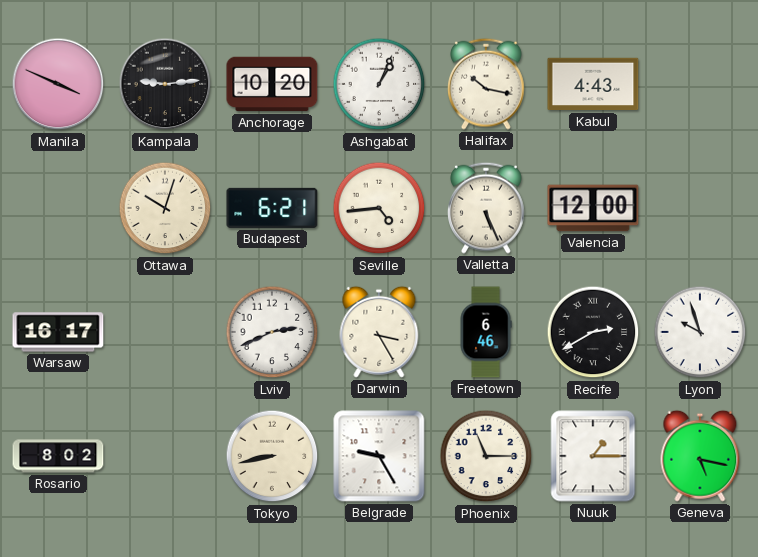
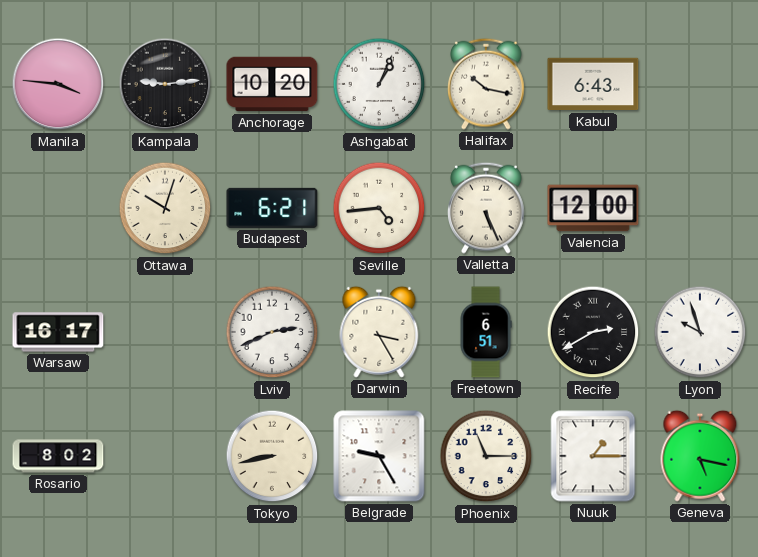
Manila: 3:49 -> 3:46
Kabul: 4:43 -> 6:43
Freetown: 6:46 -> 6:51
